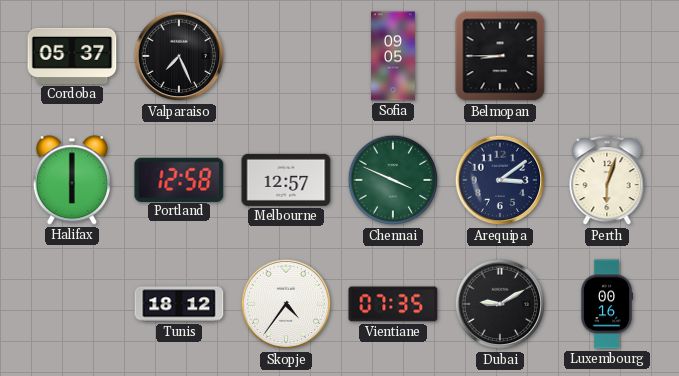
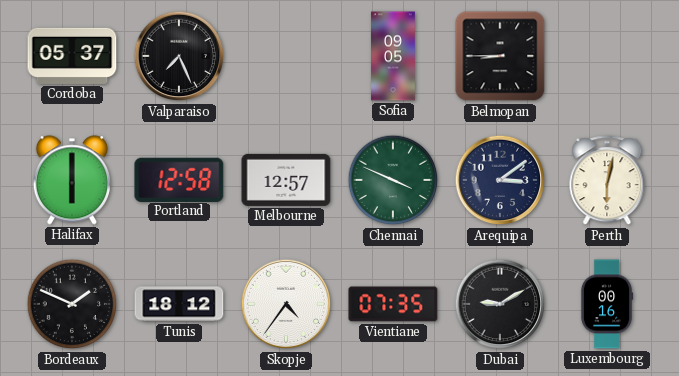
Perth: 6:03 -> 6:02
Bordeaux: none -> 1:49
